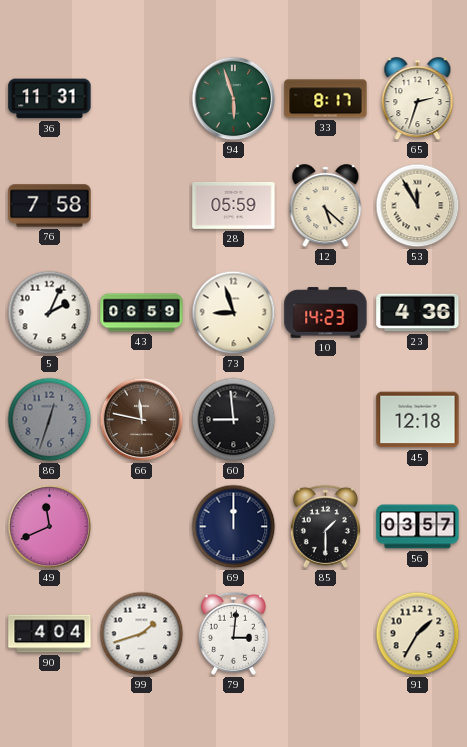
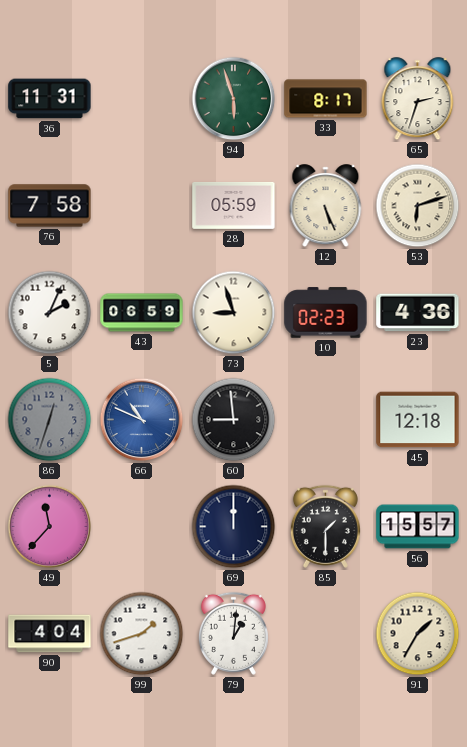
12: 5:22 -> 5:26
53: 11:55 -> 6:12
10: 14:23 -> 02:23
66: 11:47 -> 10:49
66 dial: brown -> blue
49: 11:41 -> 11:37
56: 03:57 -> 15:57
79: 3:01 -> 1:01
